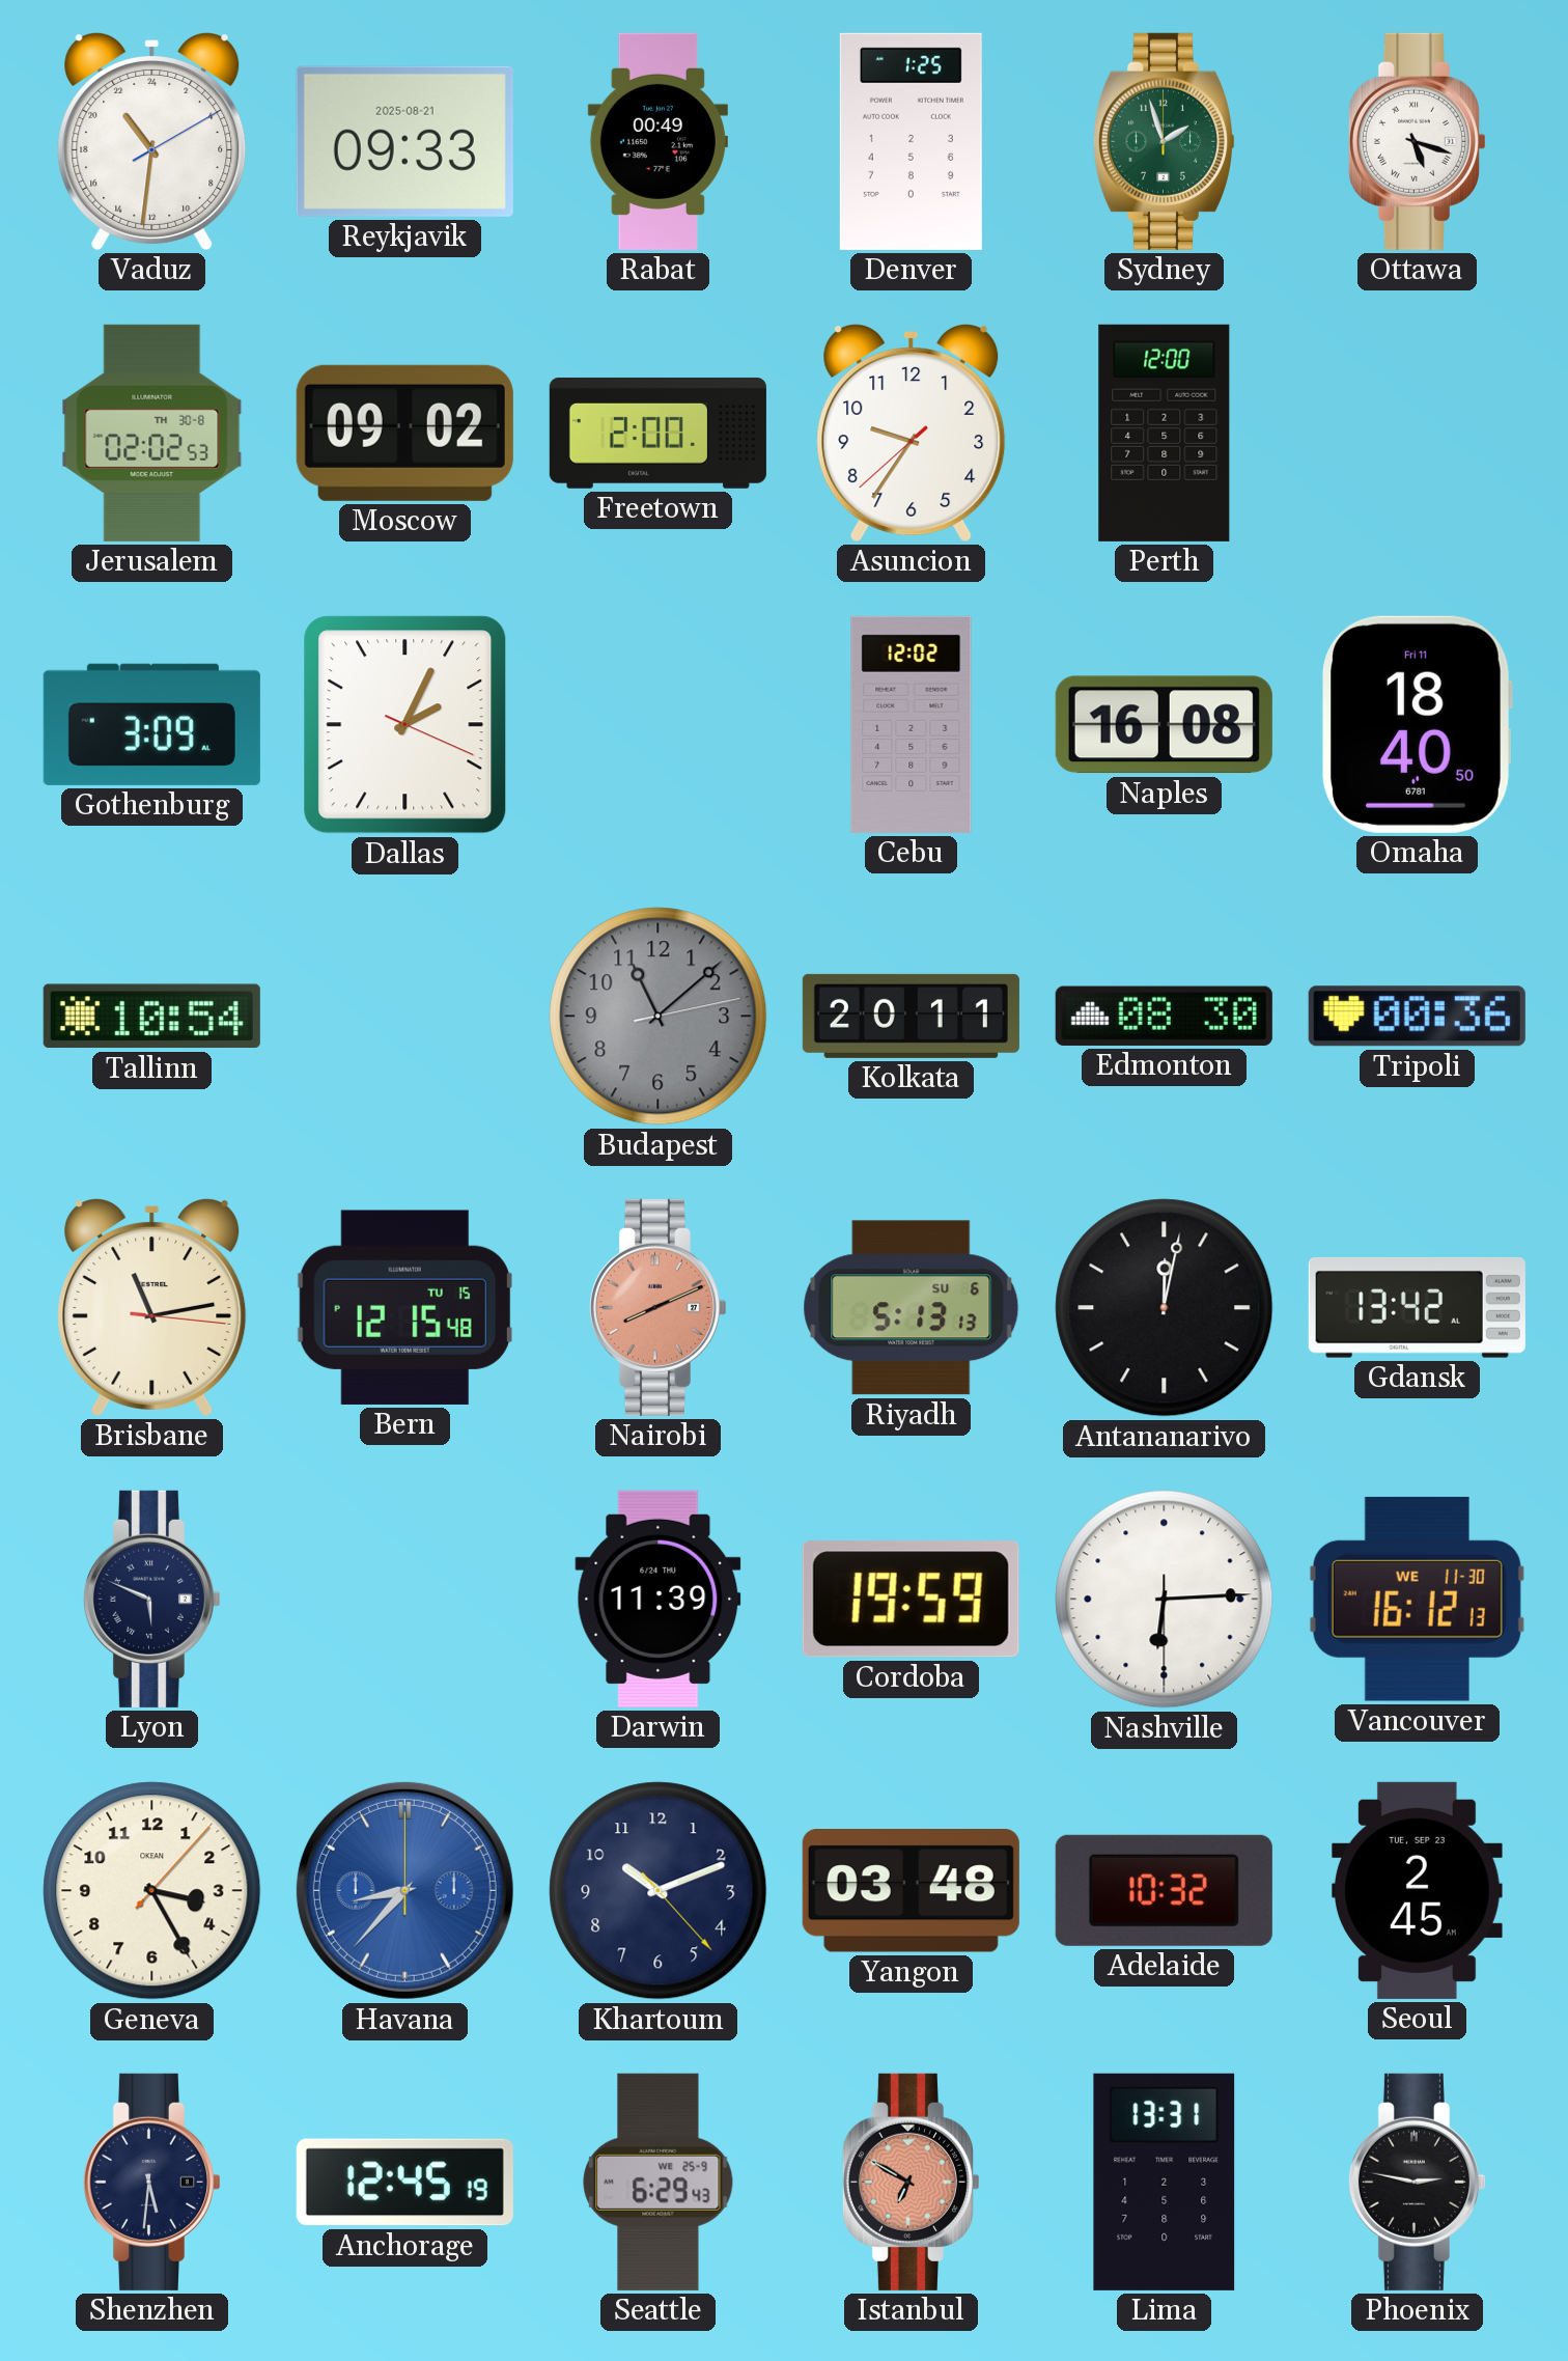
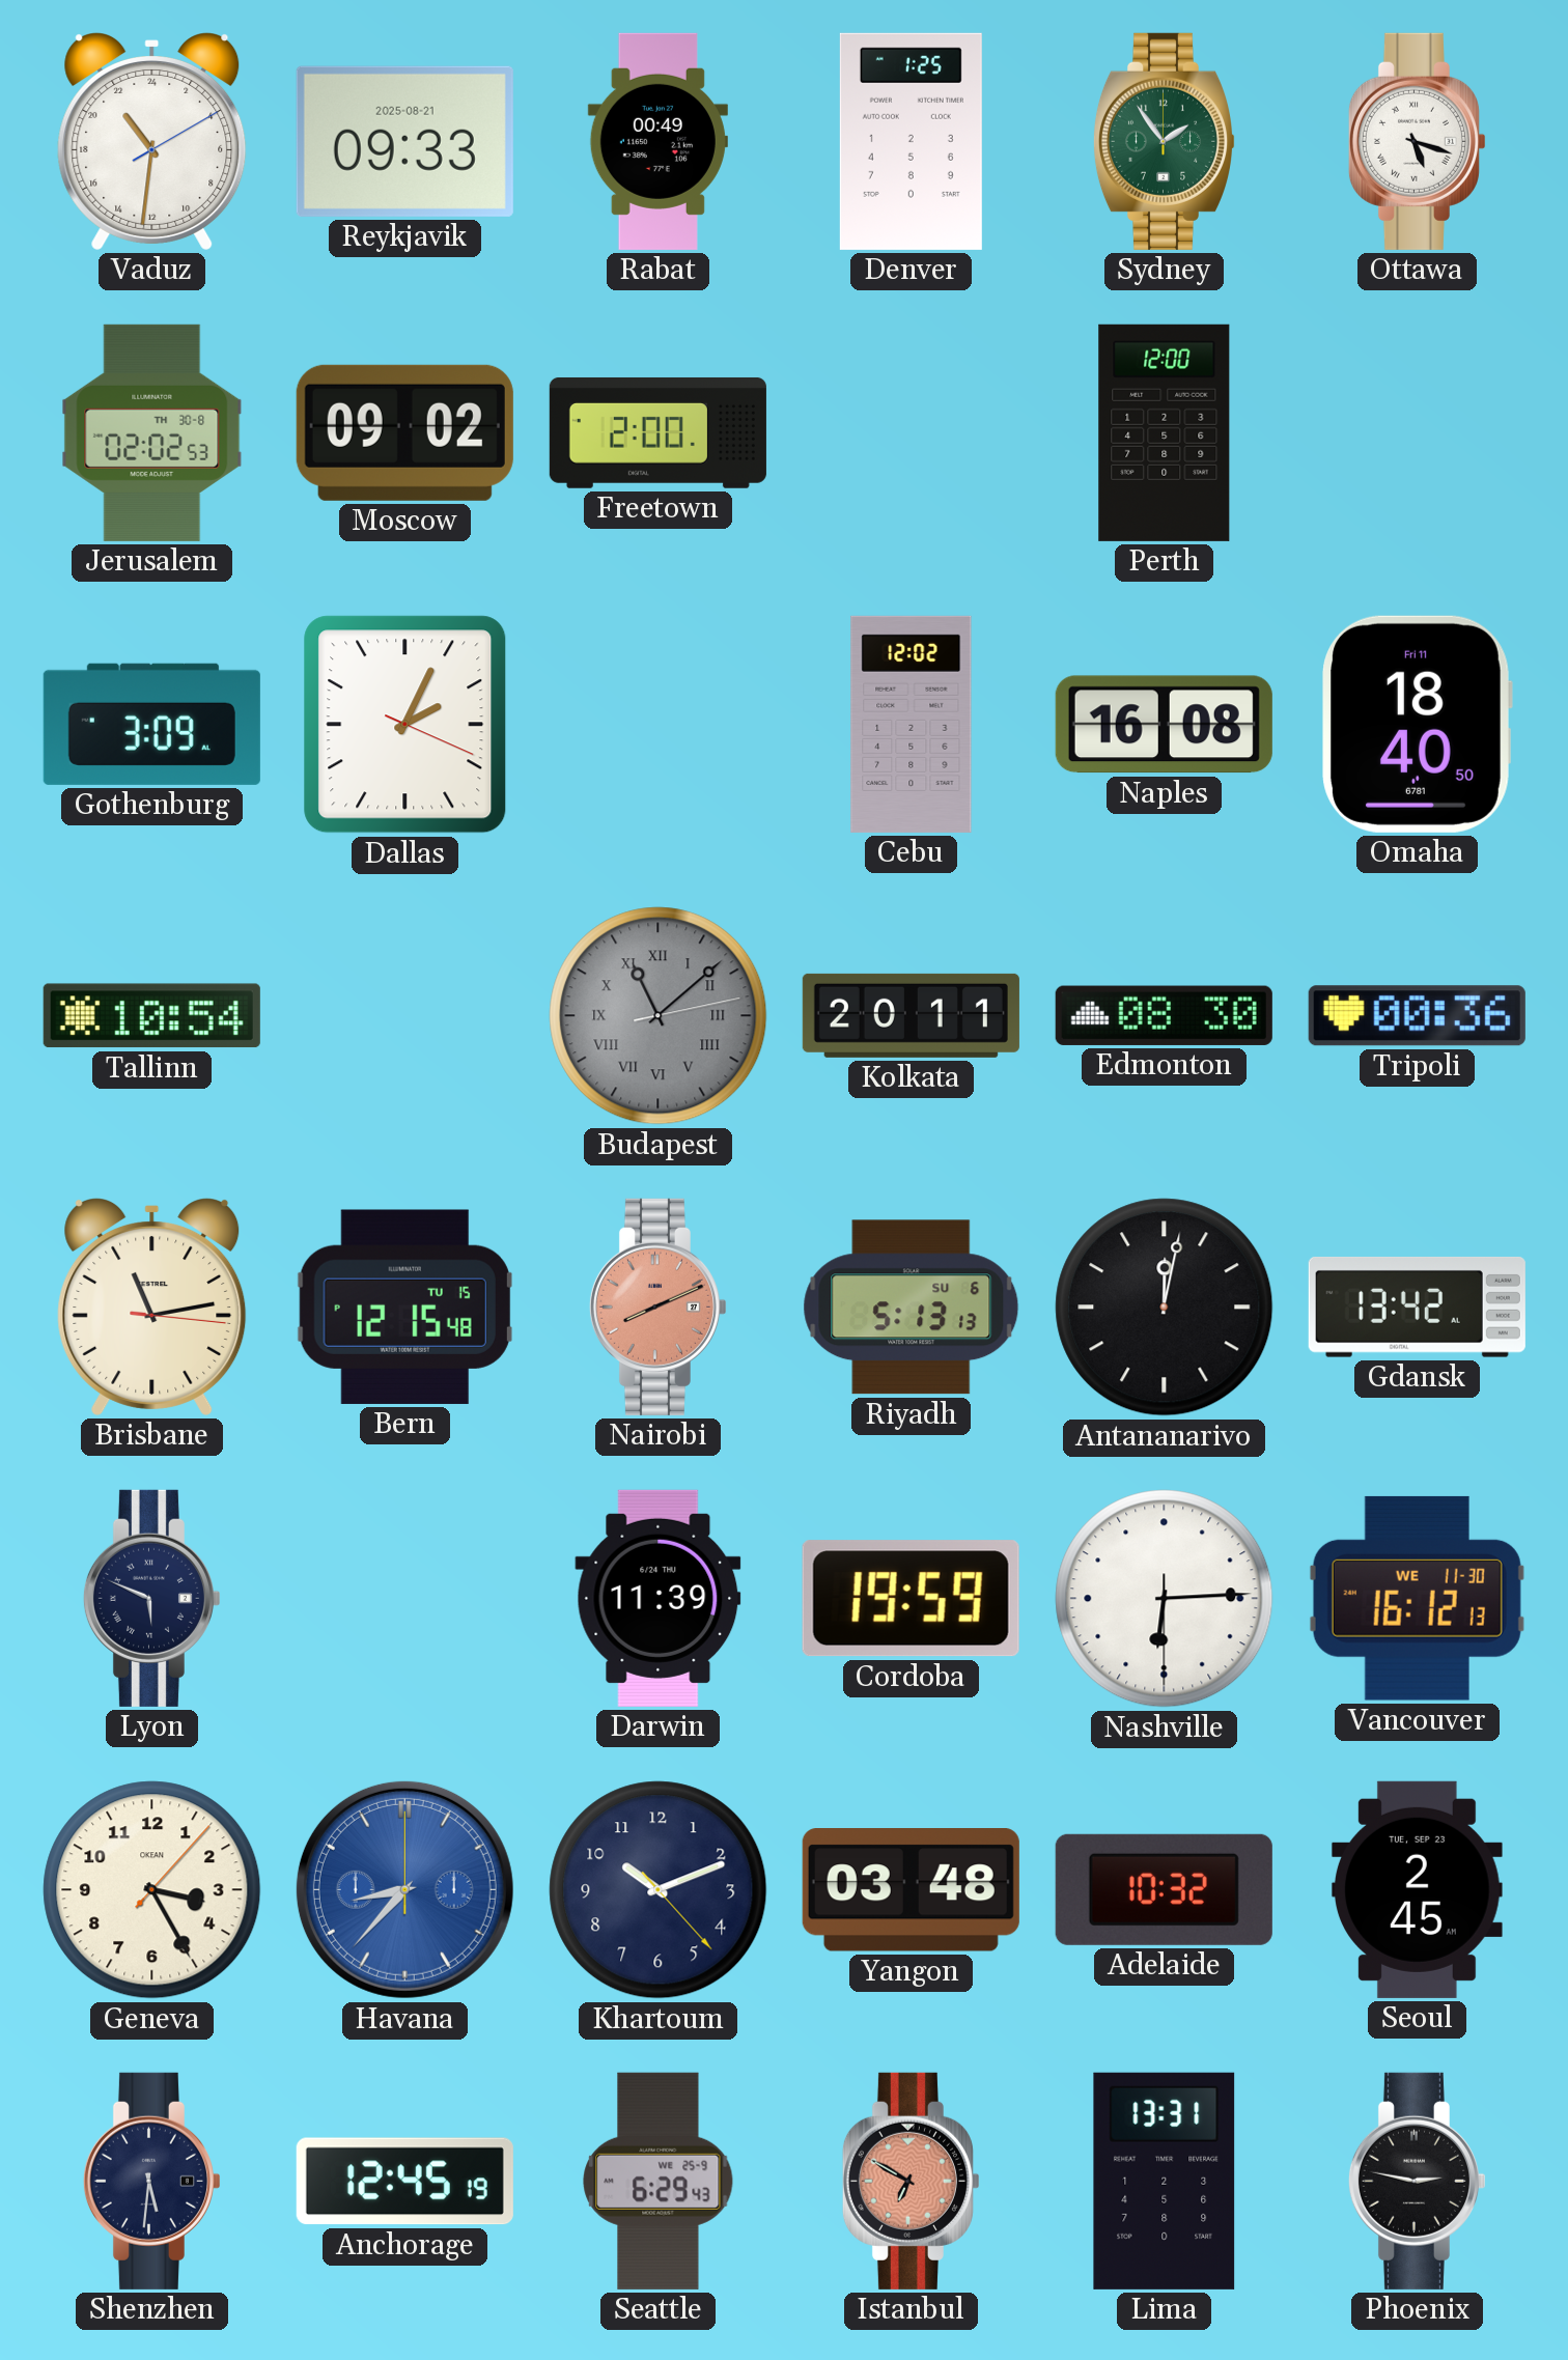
Sydney: 1:57 -> 1:54
Asuncion: 9:35 -> none
Budapest numerals: Arabic -> Roman
